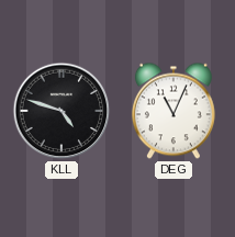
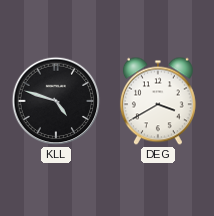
DEG: 11:04 -> 3:40
